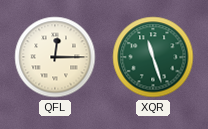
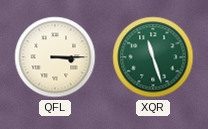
QFL: 12:15 -> 3:15
